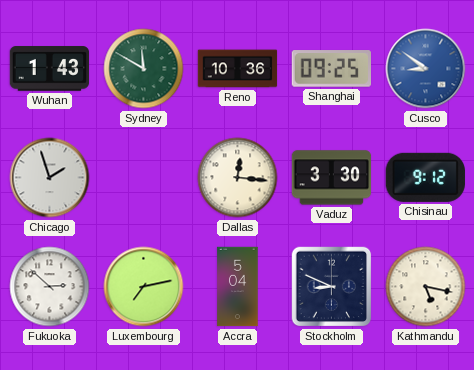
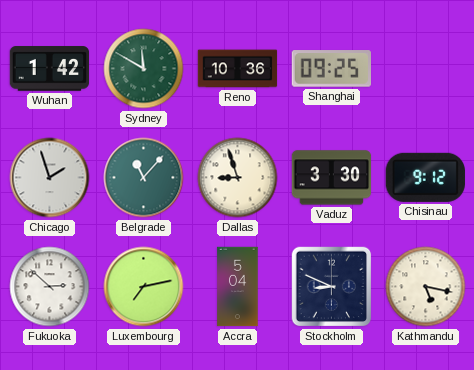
Wuhan: 1:43 -> 1:42
Cusco: 8:51 -> none
Belgrade: none -> 11:07
Dallas: 12:16 -> 8:57
